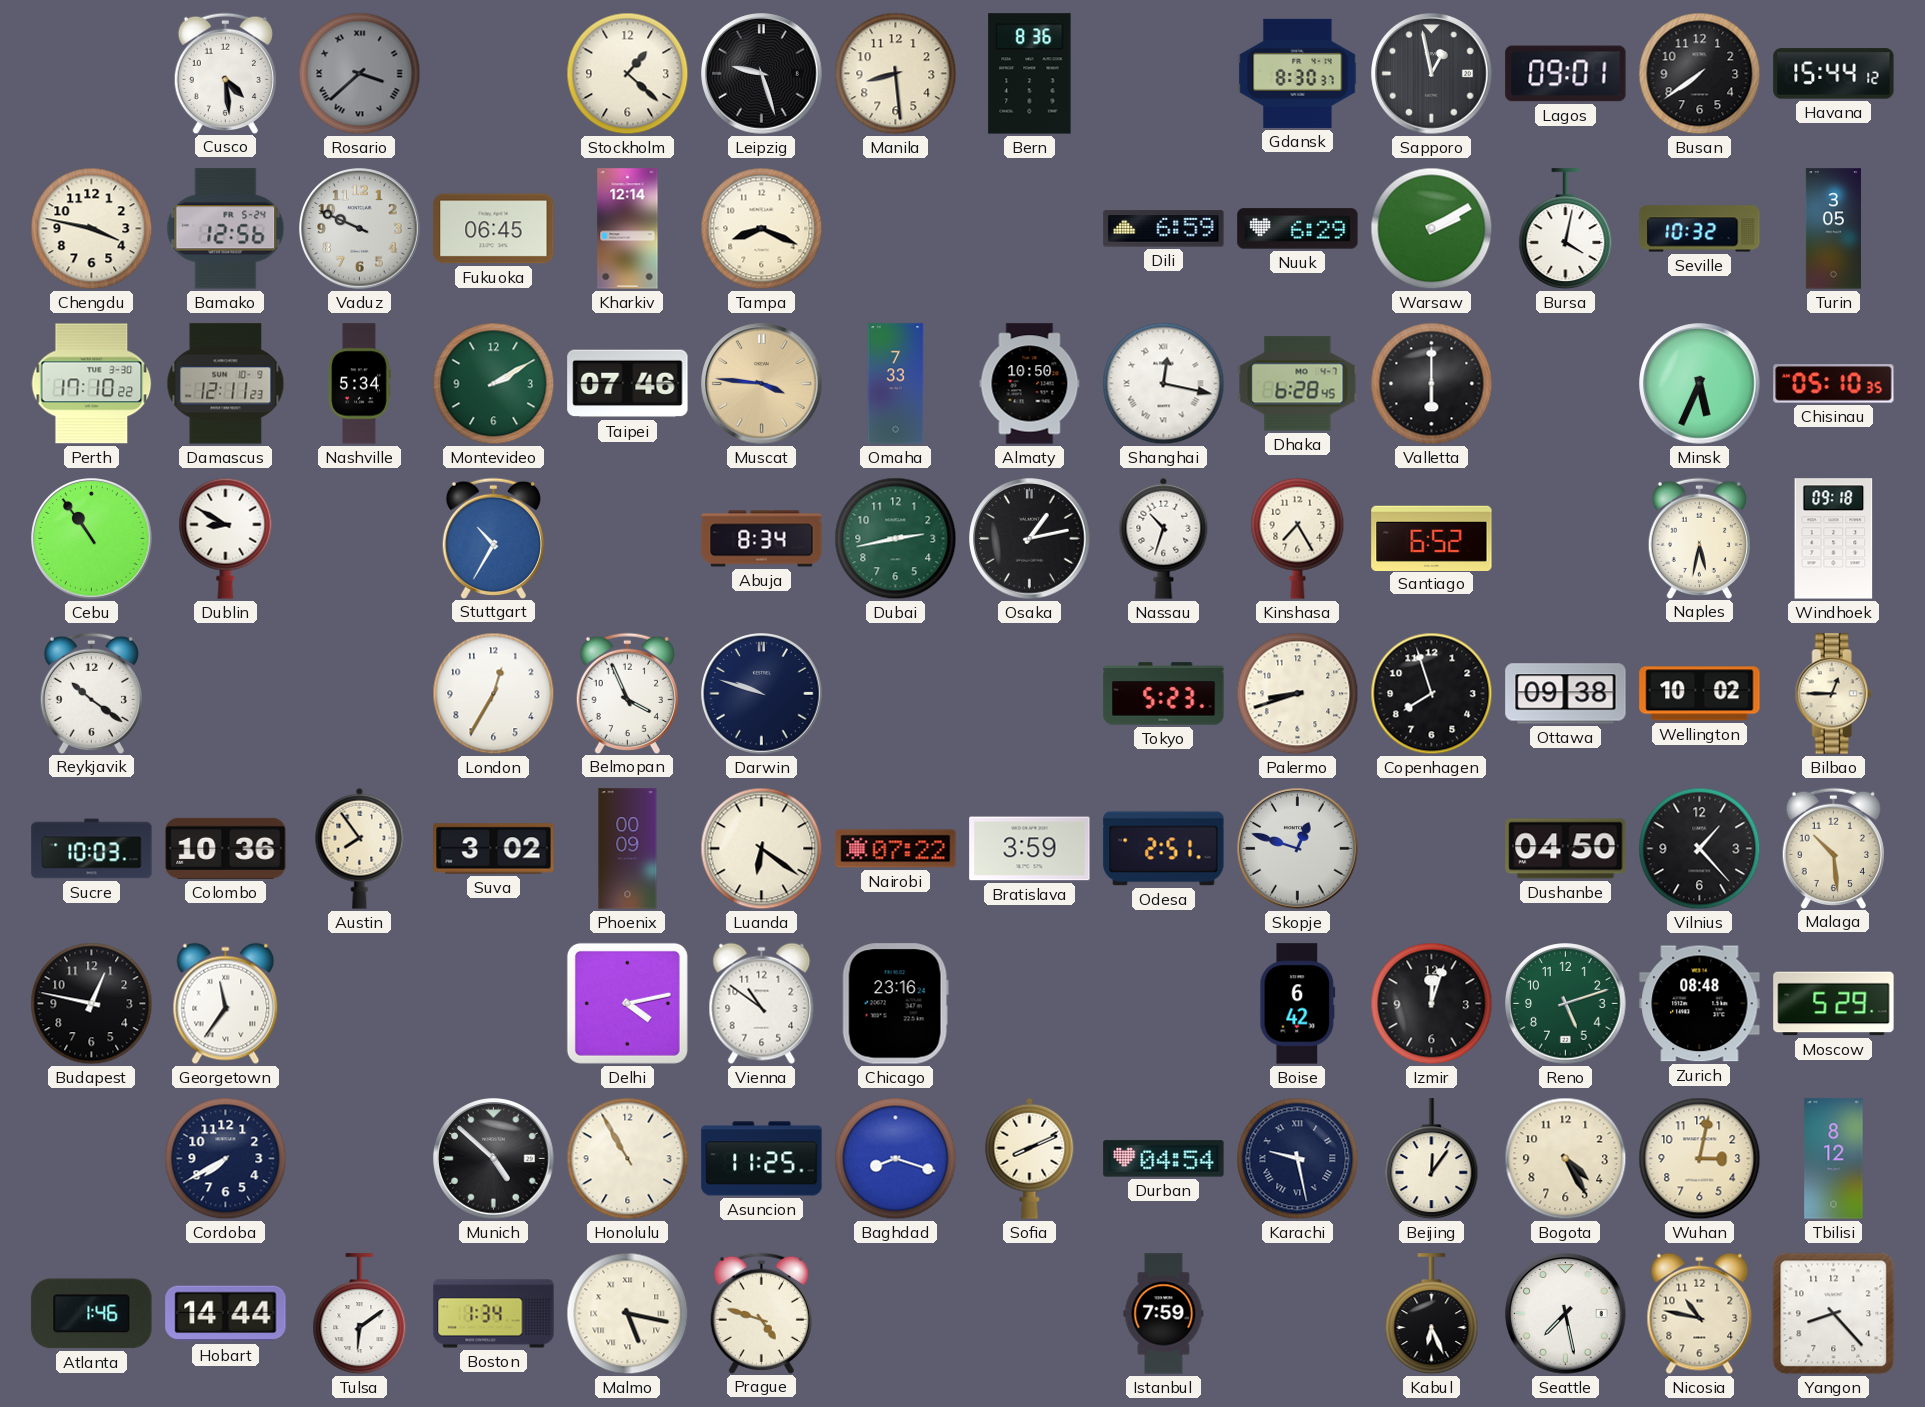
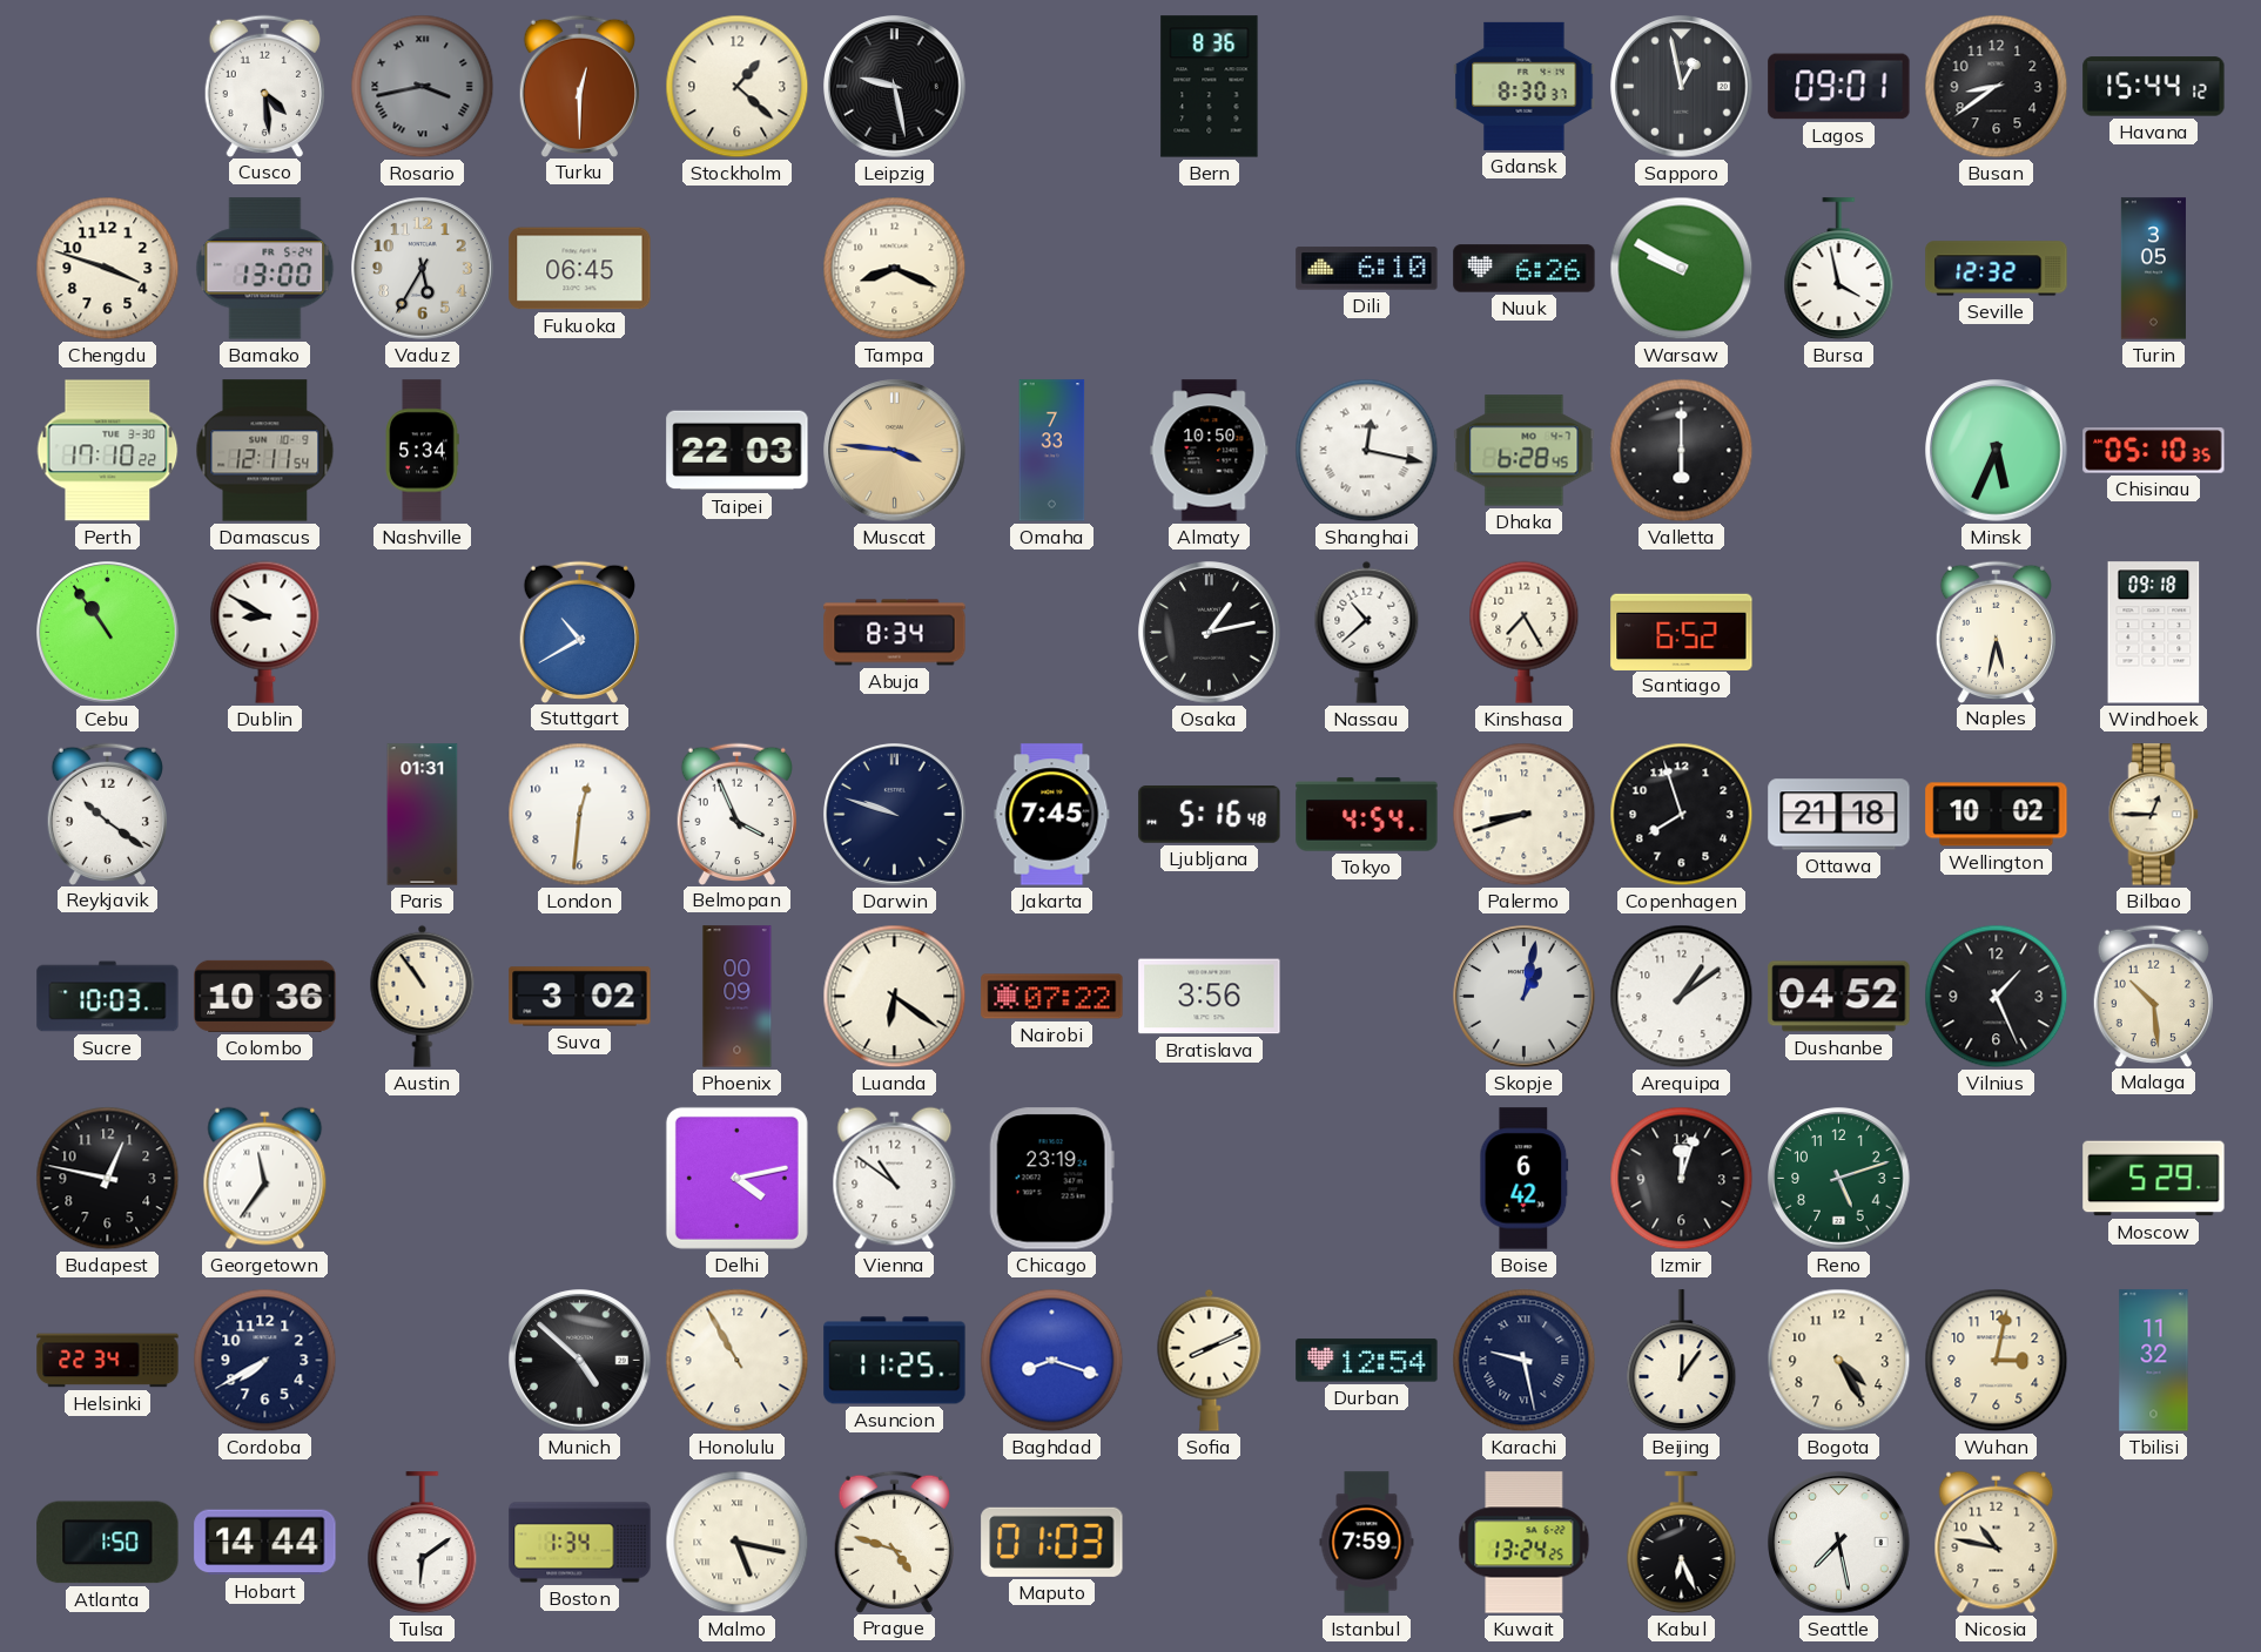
Rosario: 3:38 -> 3:43
Turku: none -> 12:30
Leipzig: 9:27 -> 9:28
Manila: 8:29 -> none
Busan: 7:39 -> 8:39
Chengdu: 3:47 -> 3:48
Bamako: 12:56 -> 13:00
Vaduz: 9:49 -> 5:35
Kharkiv: 12:14 -> none
Dili: 6:59 -> 6:10
Nuuk: 6:29 -> 6:26
Warsaw: 2:10 -> 9:50
Bursa: 4:02 -> 3:58
Seville: 10:32 -> 12:32
Damascus: 12:11:23 -> 12:11:54
Montevideo: 2:10 -> none
Taipei: 07:46 -> 22:03
Stuttgart: 10:35 -> 10:40
Dubai: 2:43 -> none
Nassau: 10:33 -> 10:38
Paris: none -> 01:31
London: 12:35 -> 12:31
Jakarta: none -> 7:45
Ljubljana: none -> 5:16
Tokyo: 5:23 -> 4:54
Ottawa: 09:38 -> 21:18
Austin: 7:54 -> 10:54
Bratislava: 3:59 -> 3:56
Odesa: 2:51 -> none
Skopje: 12:48 -> 1:02
Arequipa: none -> 1:09
Dushanbe: 04:50 -> 04:52
Vilnius: 1:23 -> 1:26
Chicago: 23:16 -> 23:19
Zurich: 08:48 -> none
Helsinki: none -> 22:34
Durban: 04:54 -> 12:54
Tbilisi: 8:12 -> 11:32
Atlanta: 1:46 -> 1:50
Maputo: none -> 01:03
Kuwait: none -> 13:24
Yangon: 8:23 -> none
